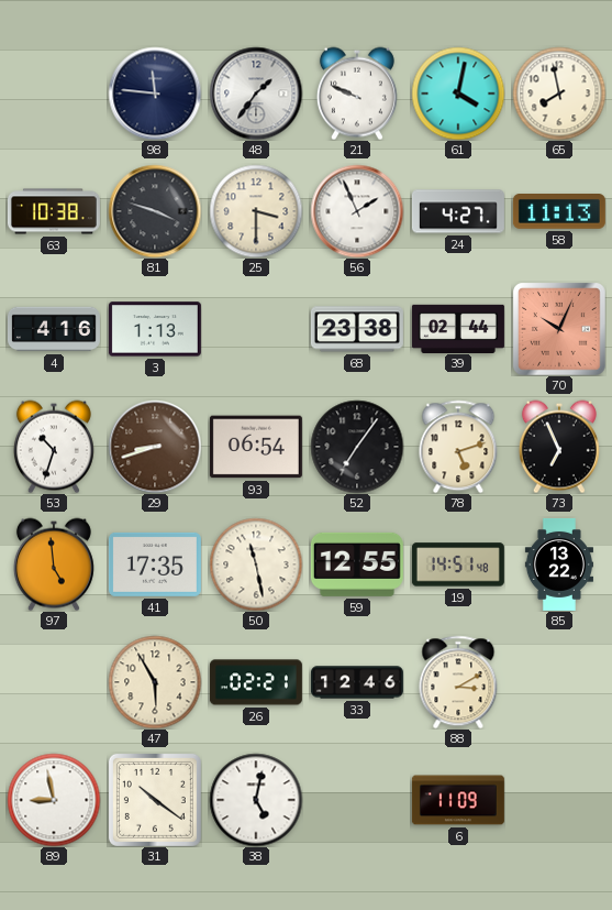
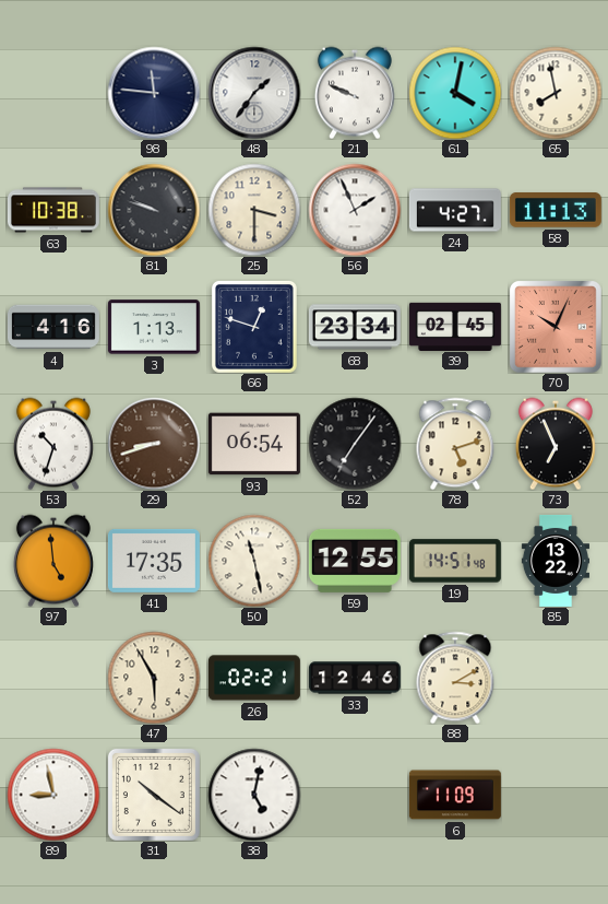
81: 3:48 -> 9:48
66: none -> 12:48
68: 23:38 -> 23:34
39: 02:44 -> 02:45
